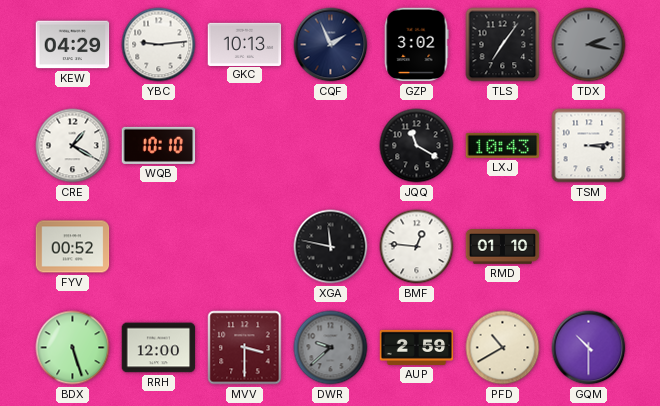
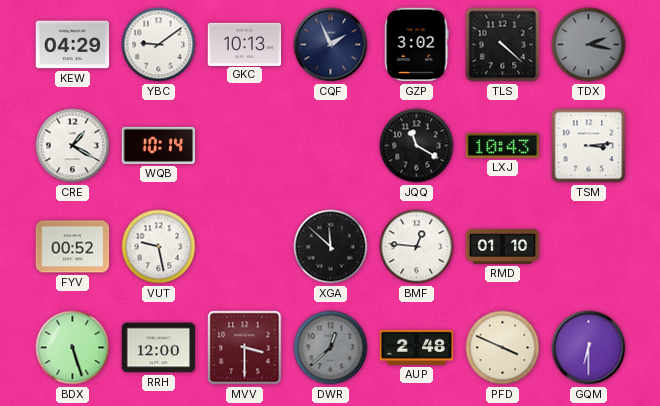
YBC: 9:14 -> 9:09
TLS: 7:06 -> 4:22
WQB: 10:10 -> 10:14
VUT: none -> 9:28
XGA: 11:47 -> 11:52
DWR: 9:38 -> 12:38
AUP: 2:59 -> 2:48
PFD: 10:40 -> 3:49
GQM: 10:30 -> 6:30
